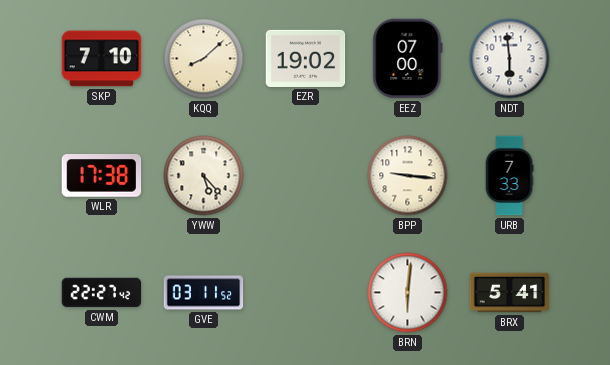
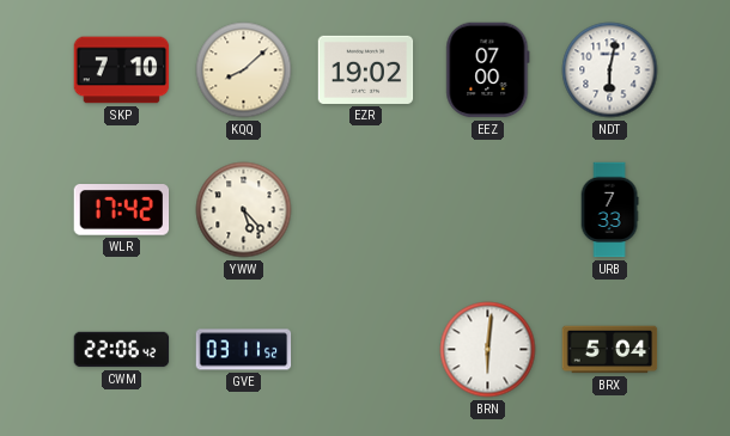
NDT: 5:59 -> 6:02
WLR: 17:38 -> 17:42
BPP: 9:16 -> none
CWM: 22:27 -> 22:06
BRX: 5:41 -> 5:04
